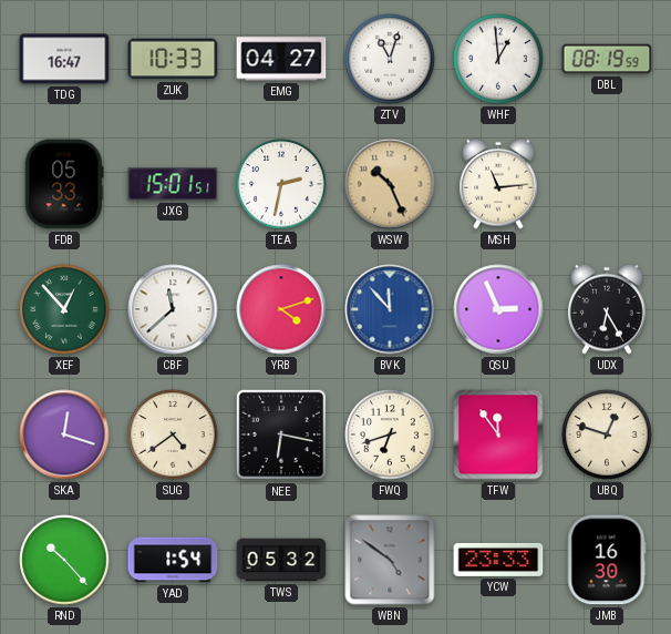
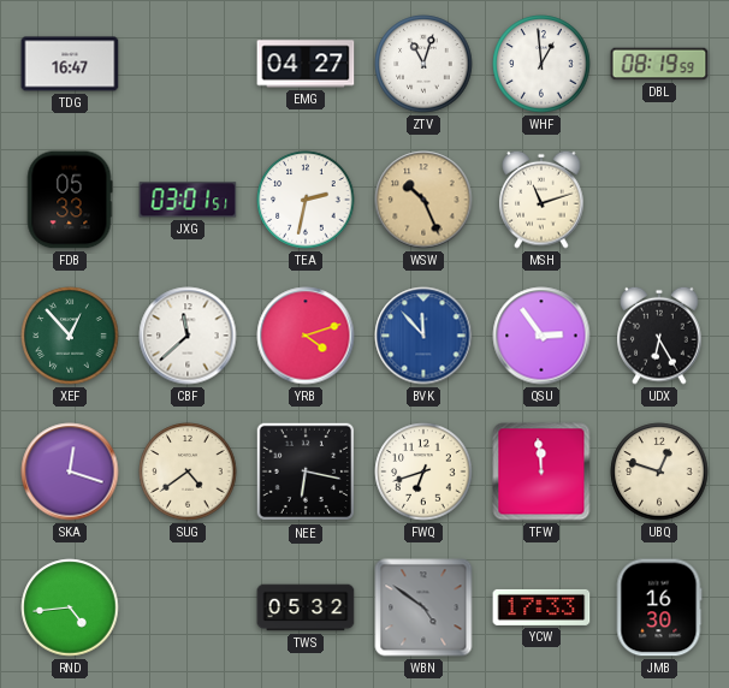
ZUK: 10:33 -> none
JXG: 15:01 -> 03:01
MSH: 11:14 -> 11:12
QSU: 2:56 -> 2:54
TFW: 11:54 -> 11:59
RND: 10:23 -> 4:44
YAD: 1:54 -> none
YCW: 23:33 -> 17:33
